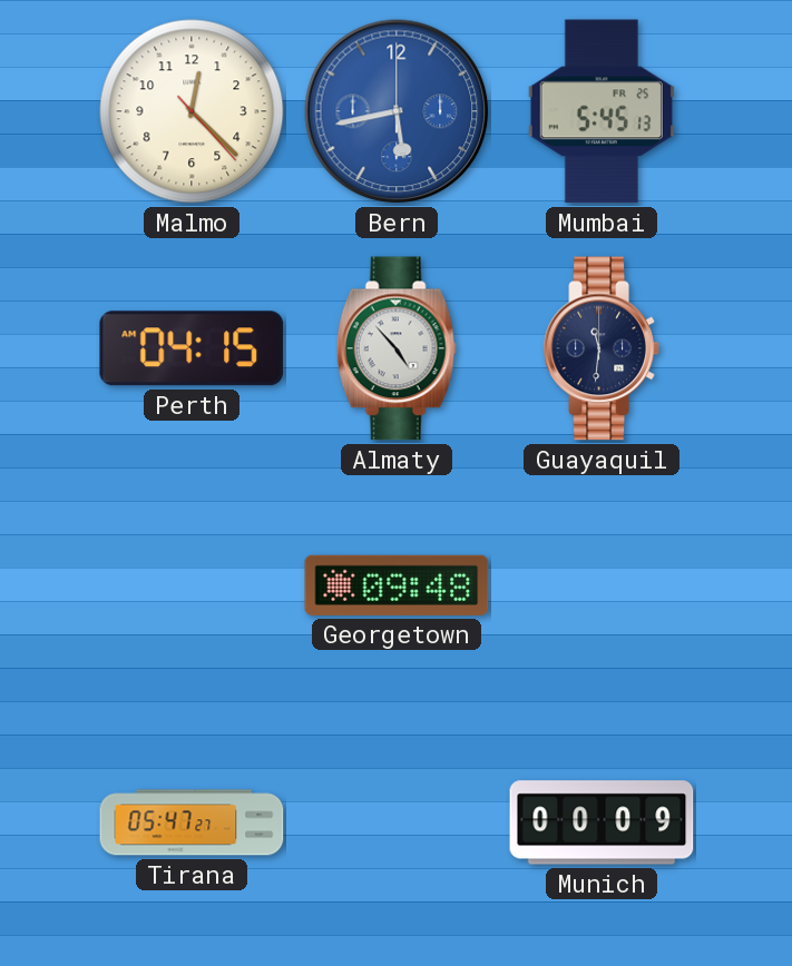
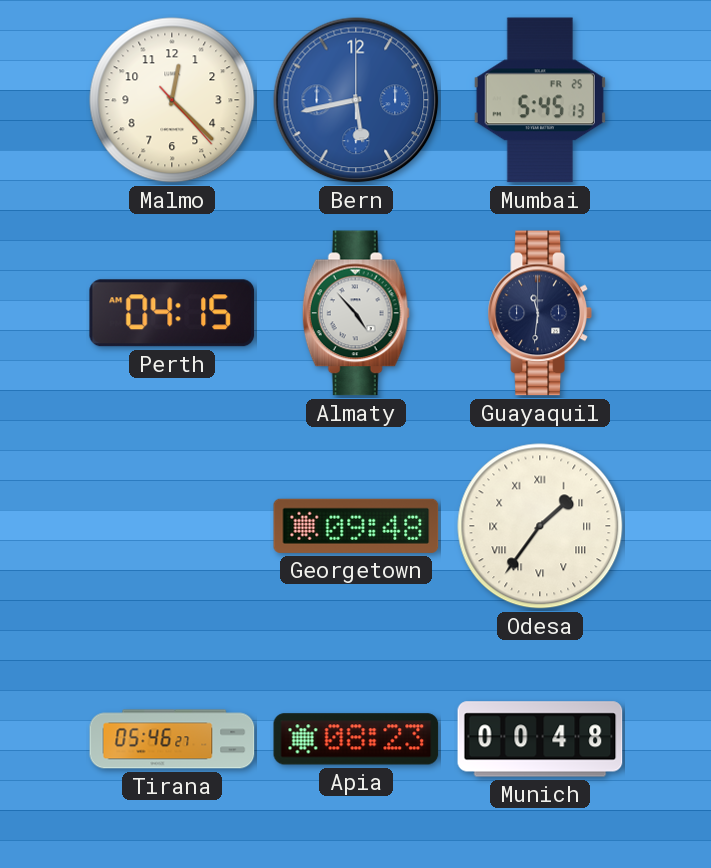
Odesa: none -> 1:36
Tirana: 05:47 -> 05:46
Apia: none -> 08:23
Munich: 00:09 -> 00:48
